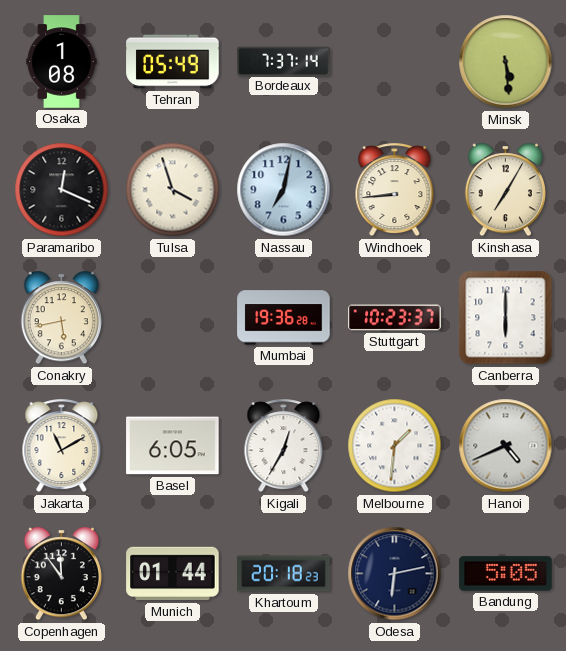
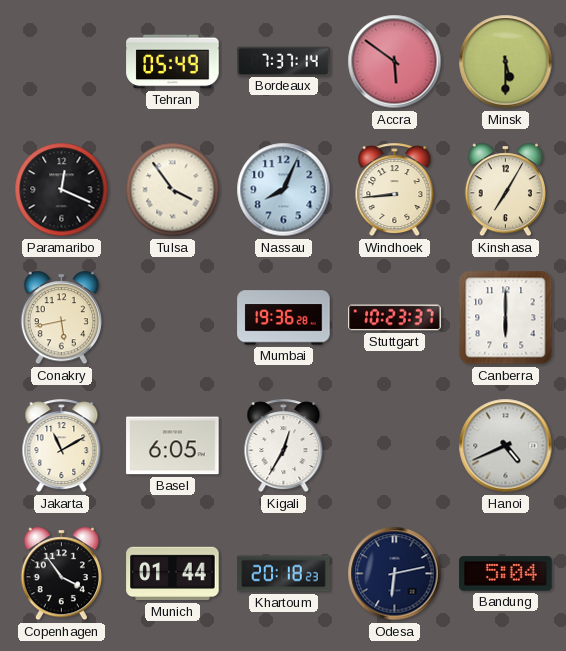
Osaka: 1:08 -> none
Accra: none -> 5:51
Minsk: 5:29 -> 5:30
Tulsa: 3:57 -> 3:54
Nassau: 7:02 -> 8:04
Melbourne: 1:31 -> none
Copenhagen: 11:54 -> 3:54
Bandung: 5:05 -> 5:04
